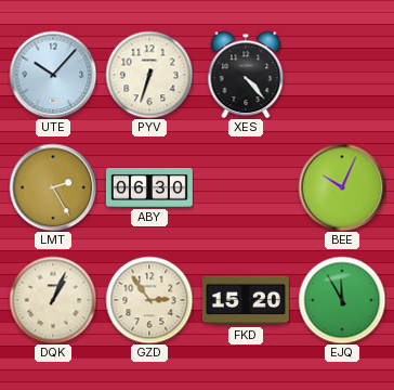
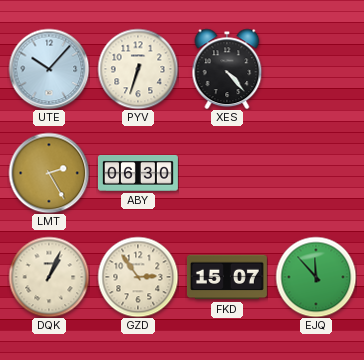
BEE: 10:04 -> none
FKD: 15:20 -> 15:07
EJQ: 11:55 -> 11:53
